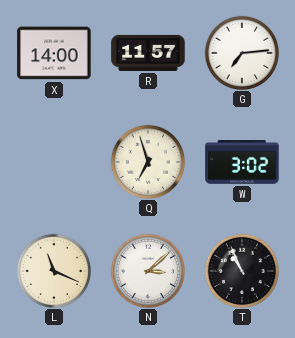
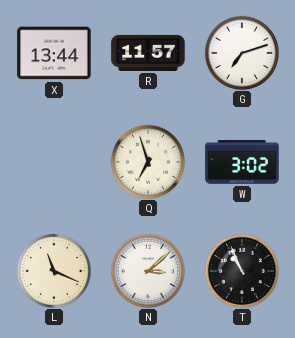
X: 14:00 -> 13:44
G: 7:14 -> 7:12
